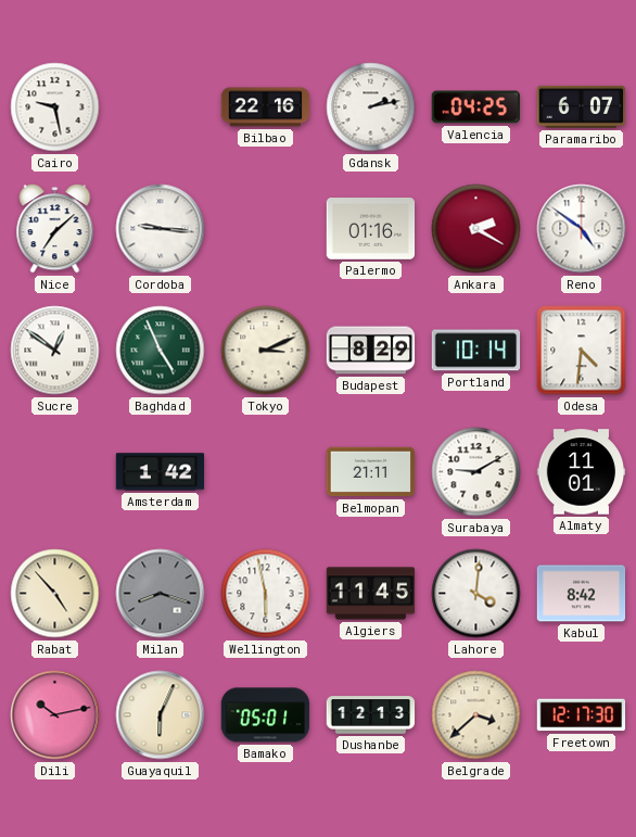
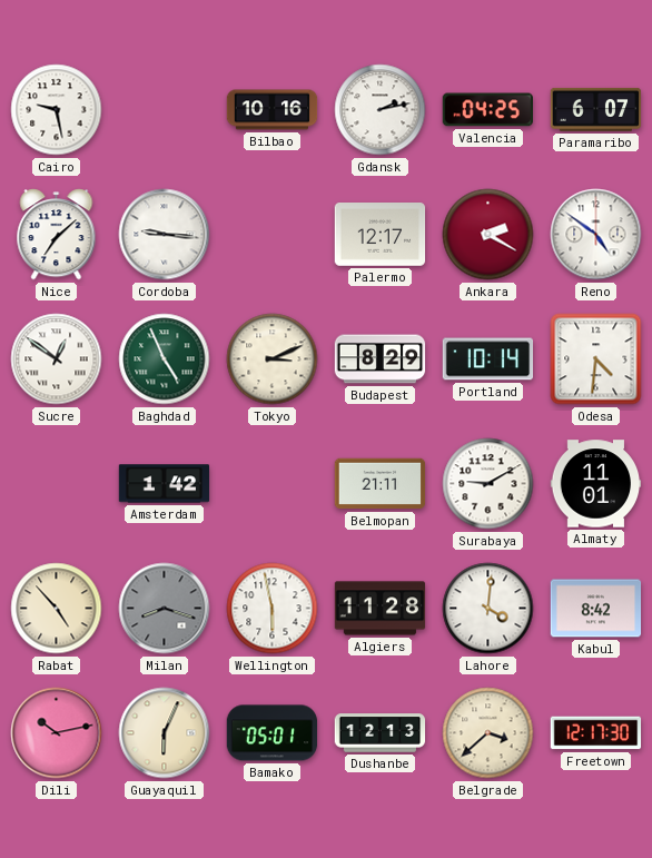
Bilbao: 22:16 -> 10:16
Palermo: 01:16 -> 12:17
Algiers: 11:45 -> 11:28
